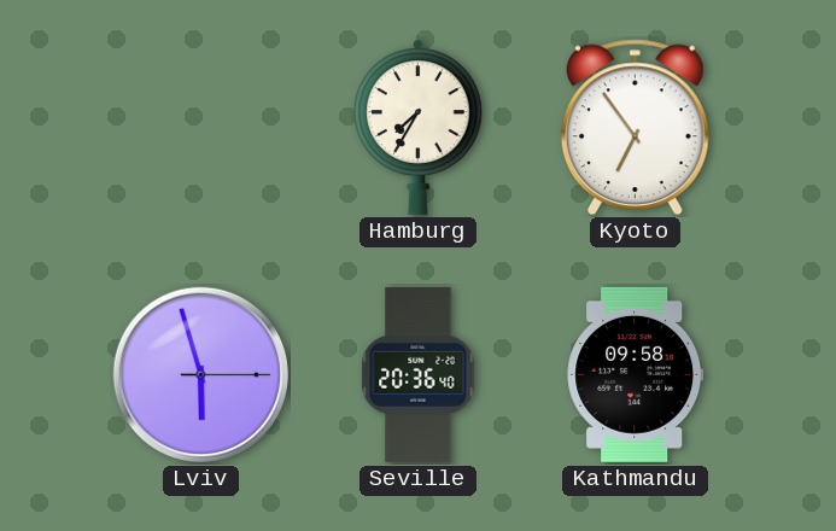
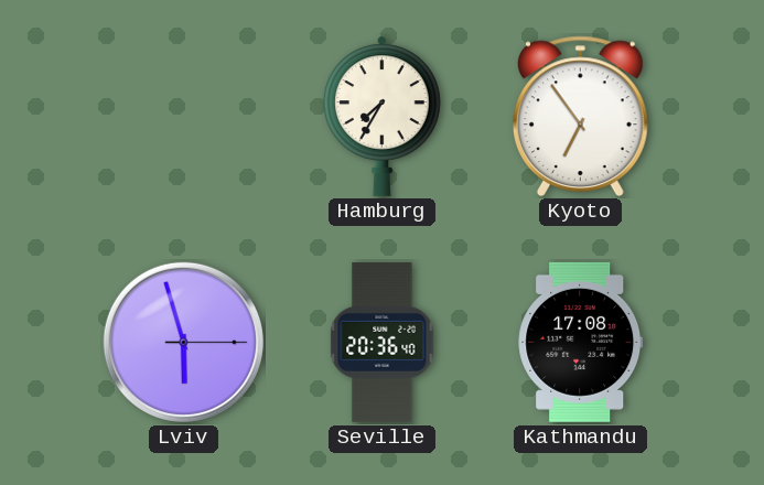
Kathmandu: 09:58 -> 17:08
